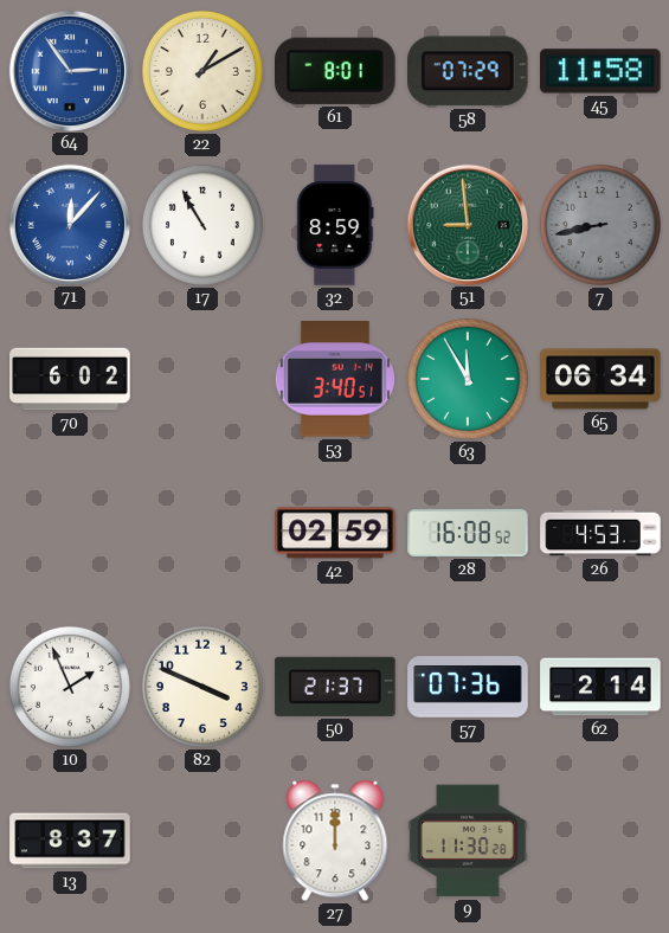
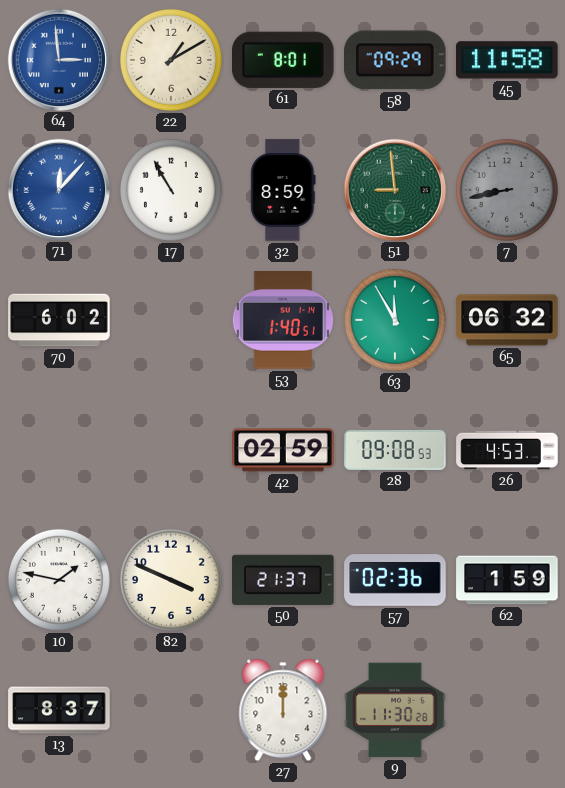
64: 2:54 -> 2:59
58: 07:29 -> 09:29
53: 3:40 -> 1:40
65: 06:34 -> 06:32
28: 16:08 -> 09:08
10: 1:56 -> 1:47
57: 07:36 -> 02:36
62: 2:14 -> 1:59
